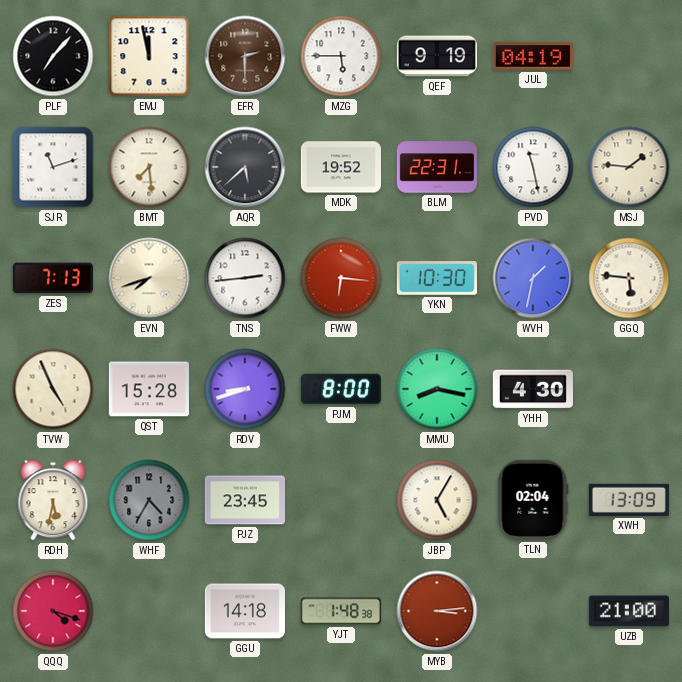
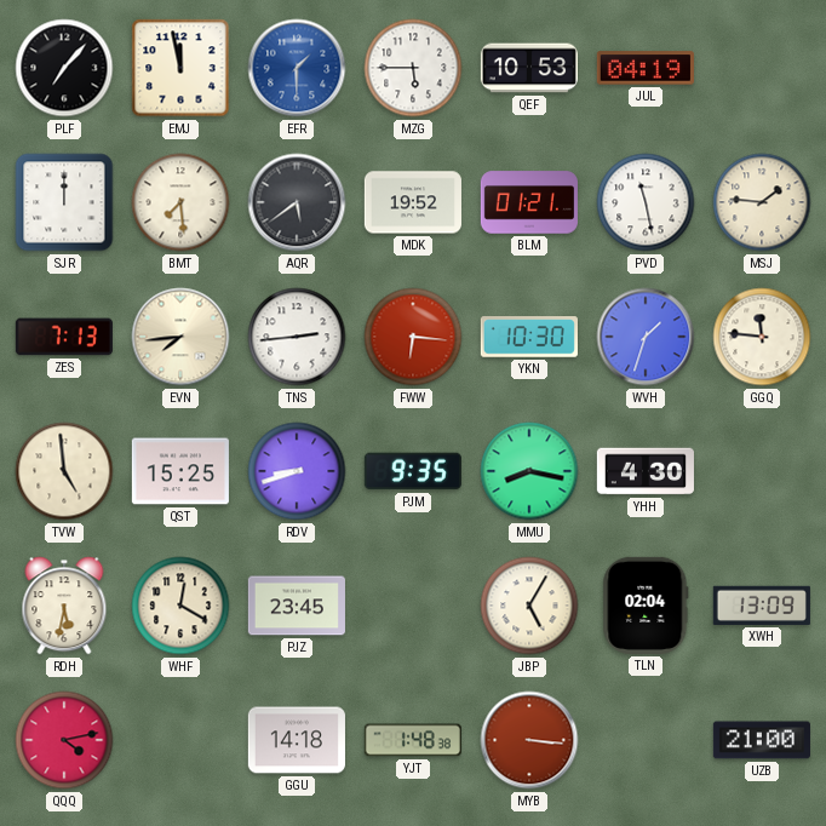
EFR: 2:30 -> 1:30
EFR dial: brown -> blue
QEF: 9:19 -> 10:53
SJR: 11:12 -> 12:00
AQR: 5:38 -> 5:39
BLM: 22:31 -> 01:21
EVN: 7:42 -> 7:44
WVH: 1:32 -> 1:33
GGQ: 5:46 -> 11:46
TVW: 4:56 -> 4:59
QST: 15:28 -> 15:25
PJM: 8:00 -> 9:35
WHF: 4:35 -> 12:20
WHF dial: grey -> cream
QQQ: 4:18 -> 4:13
MYB: 3:14 -> 3:16
